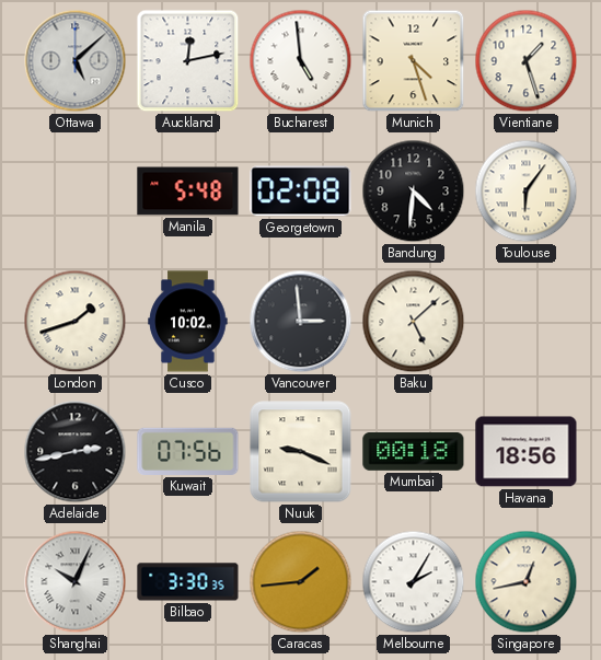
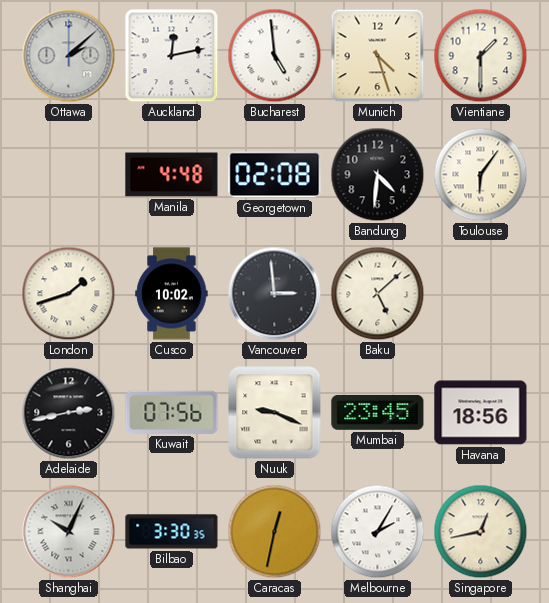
Ottawa: 5:08 -> 2:08
Vientiane: 1:27 -> 1:30
Manila: 5:48 -> 4:48
Mumbai: 00:18 -> 23:45
Caracas: 1:44 -> 12:32
